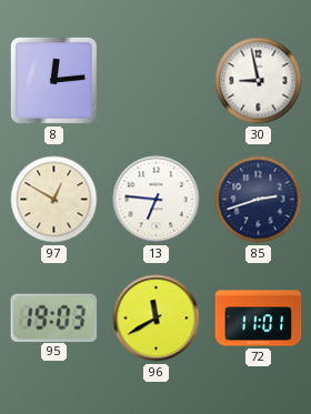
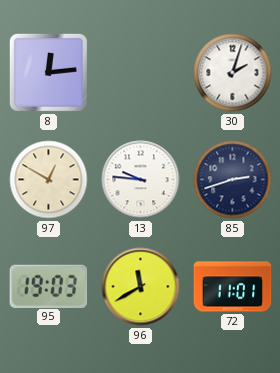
30: 8:58 -> 2:03
13: 6:46 -> 9:46
